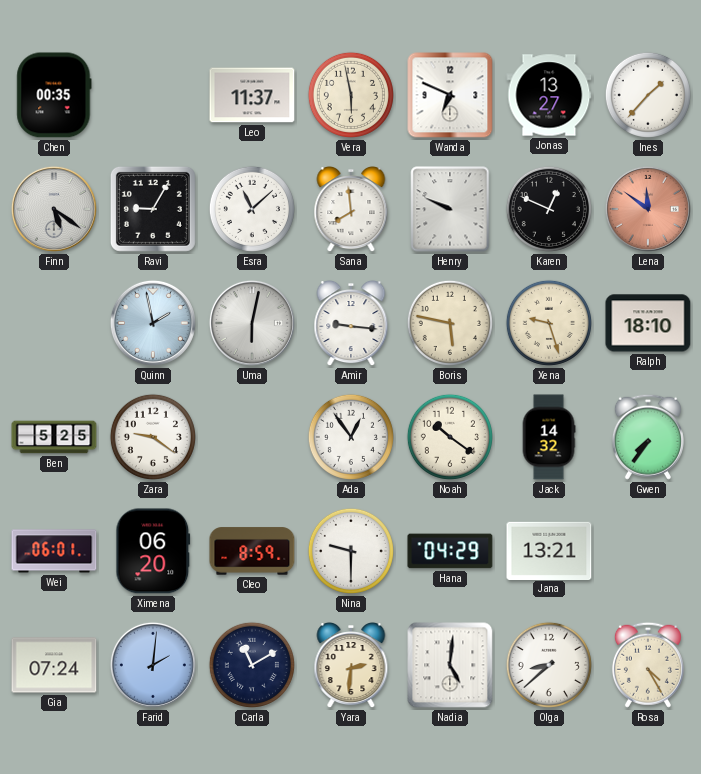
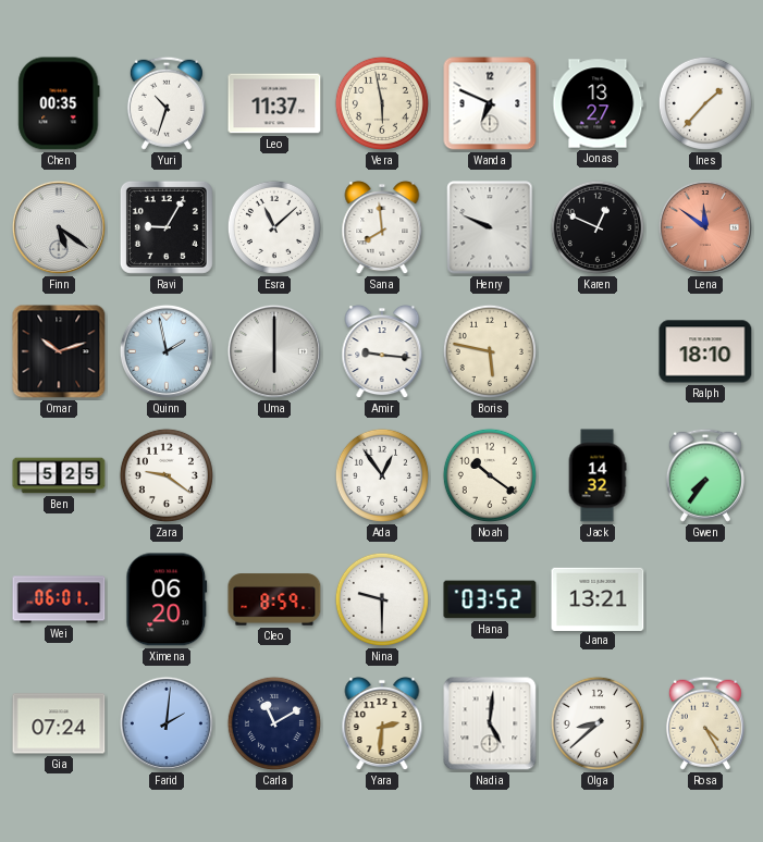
Yuri: none -> 10:33
Omar: none -> 10:12
Uma: 6:02 -> 6:00
Xena: 9:27 -> none
Hana: 04:29 -> 03:52
